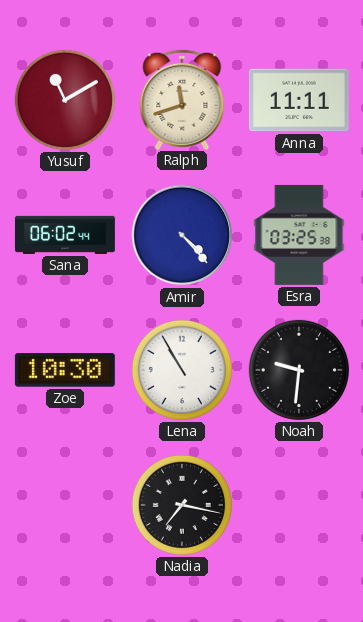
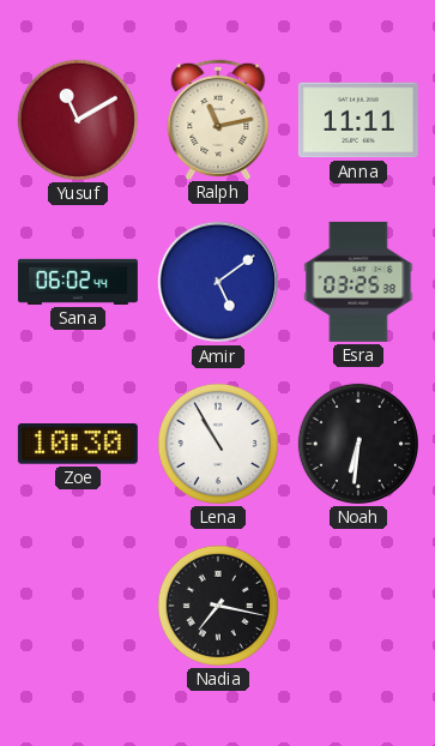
Ralph: 11:42 -> 11:13
Amir: 4:23 -> 5:09
Noah: 9:31 -> 6:31
